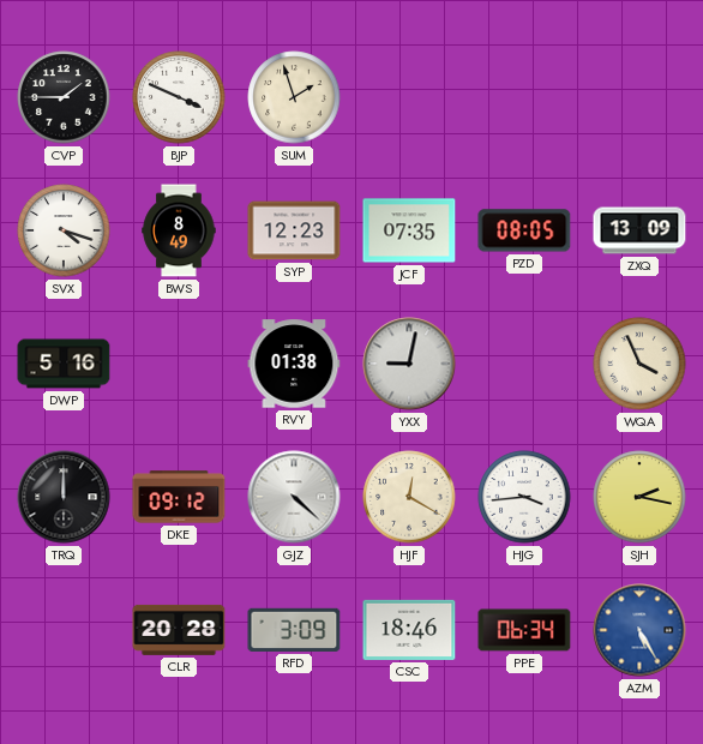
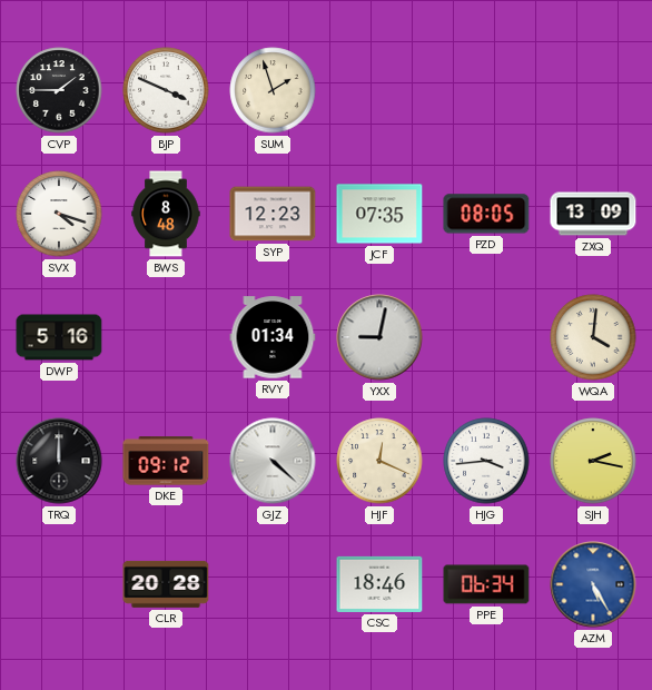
BWS: 8:49 -> 8:48
RVY: 01:38 -> 01:34
WQA: 3:56 -> 4:01
HJF: 12:20 -> 12:19
RFD: 3:09 -> none
